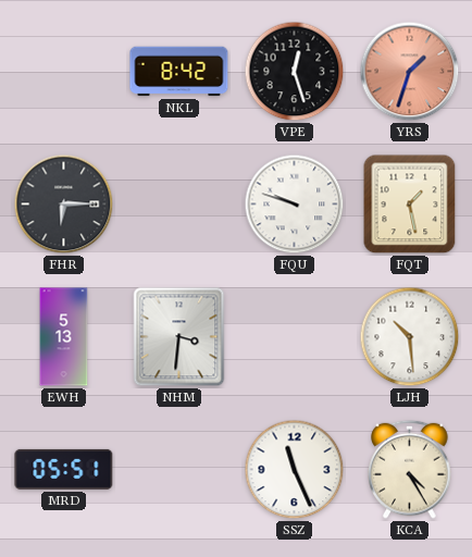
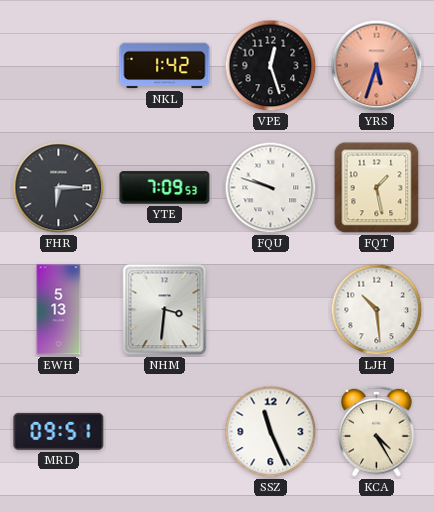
NKL: 8:42 -> 1:42
YRS: 1:33 -> 5:33
YTE: none -> 7:09
MRD: 05:51 -> 09:51
